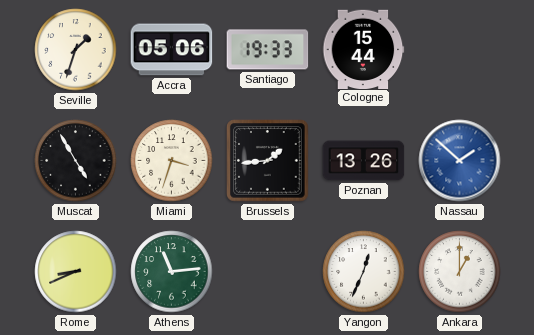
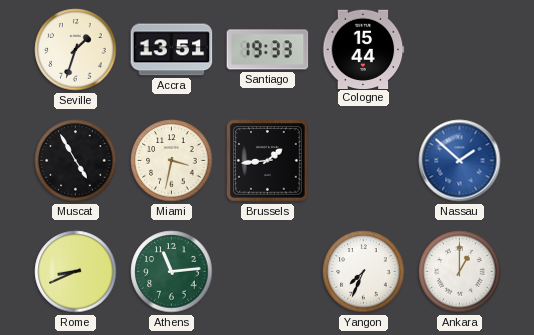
Accra: 05:06 -> 13:51
Miami: 3:33 -> 3:32
Poznan: 13:26 -> none
Yangon: 12:34 -> 7:34
